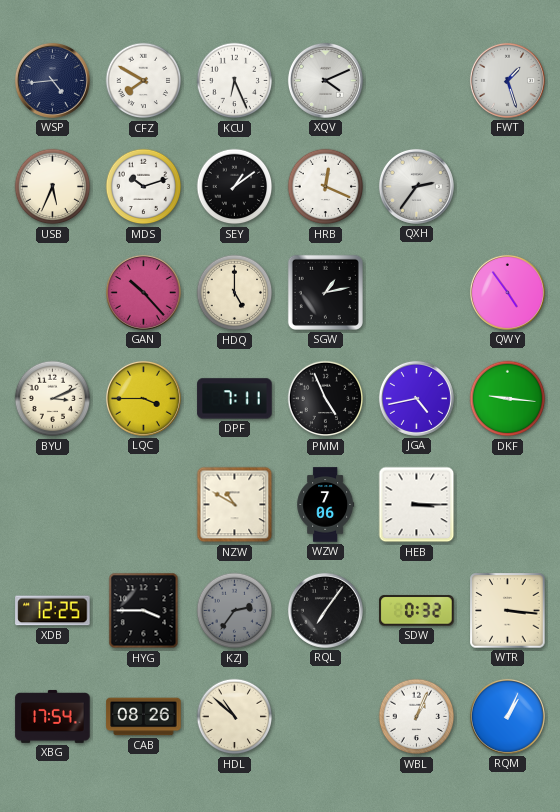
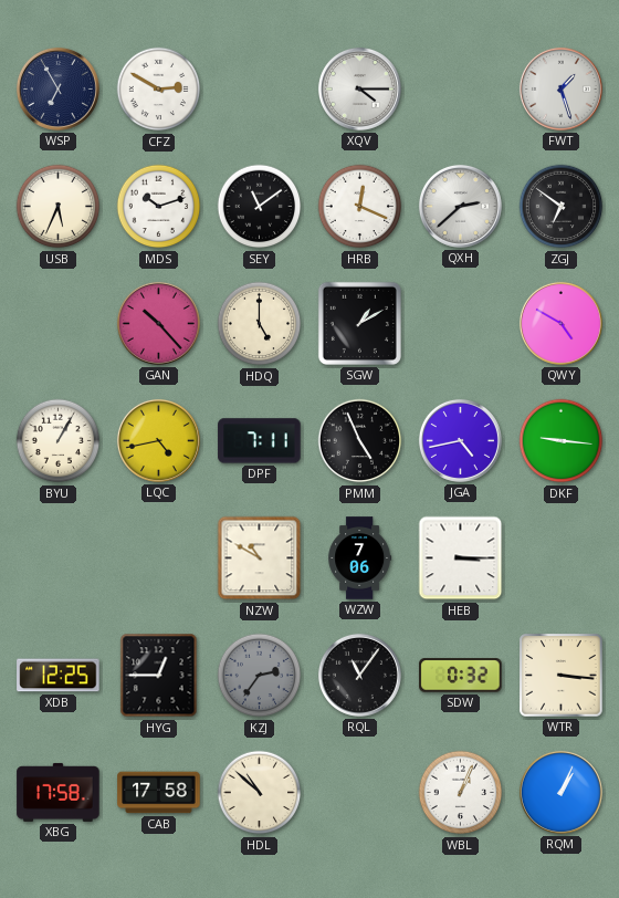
WSP: 4:44 -> 6:55
CFZ: 7:50 -> 2:50
KCU: 6:26 -> none
XQV: 4:11 -> 4:15
SEY: 1:09 -> 11:09
QXH: 2:36 -> 2:38
ZGJ: none -> 6:51
SGW: 1:13 -> 1:10
QWY: 4:54 -> 4:50
BYU: 3:11 -> 1:05
LQC: 3:45 -> 4:43
HYG: 3:45 -> 12:45
RQL: 7:06 -> 11:06
XBG: 17:54 -> 17:58
CAB: 08:26 -> 17:58
